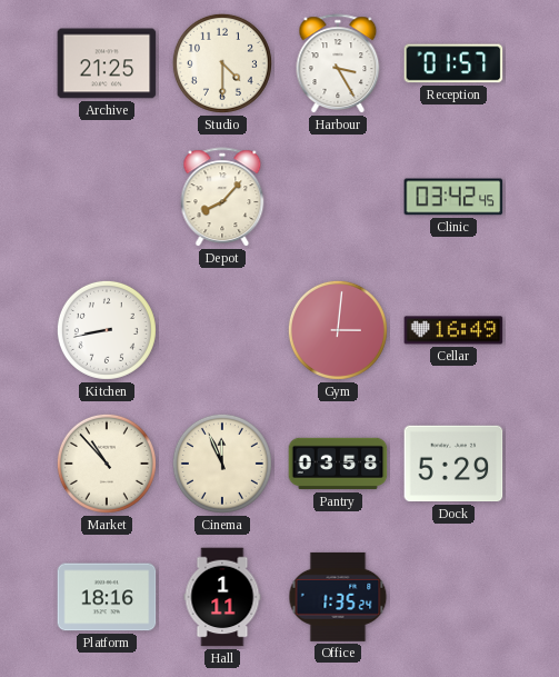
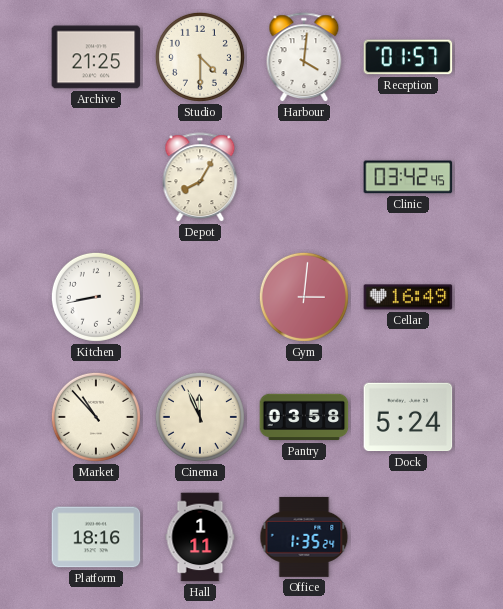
Harbour: 3:25 -> 4:01
Depot: 8:07 -> 8:05
Dock: 5:29 -> 5:24
